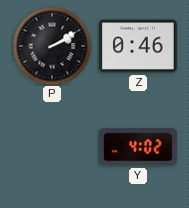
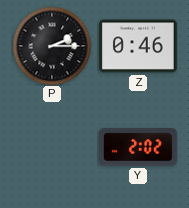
P: 2:10 -> 2:15
Y: 4:02 -> 2:02
